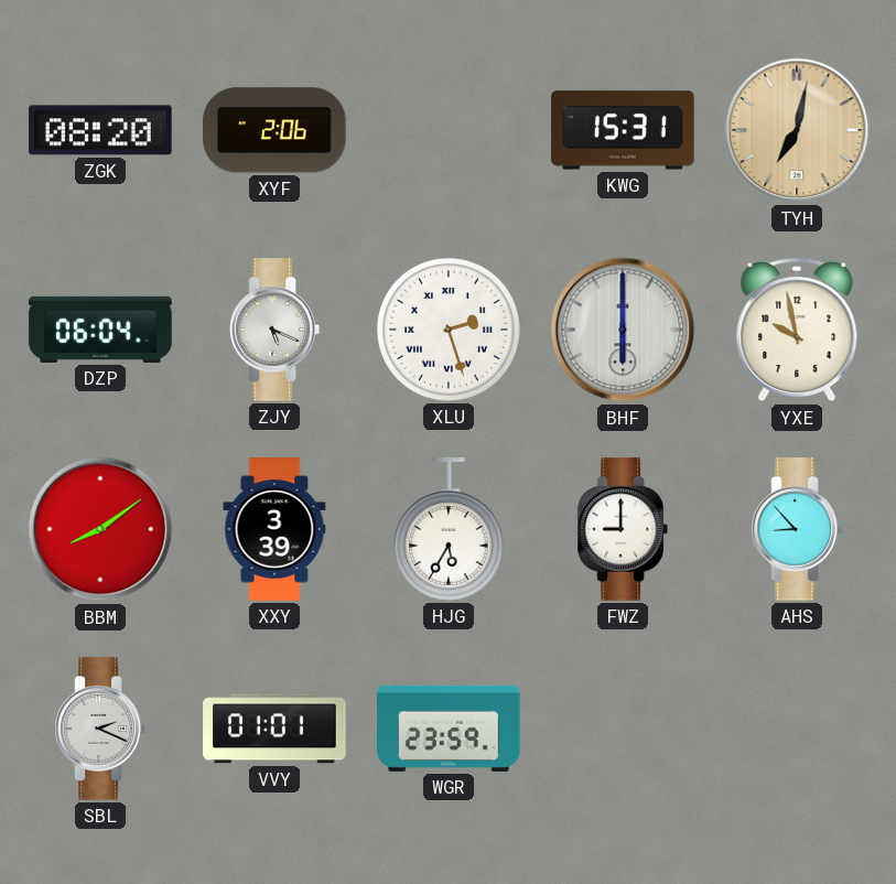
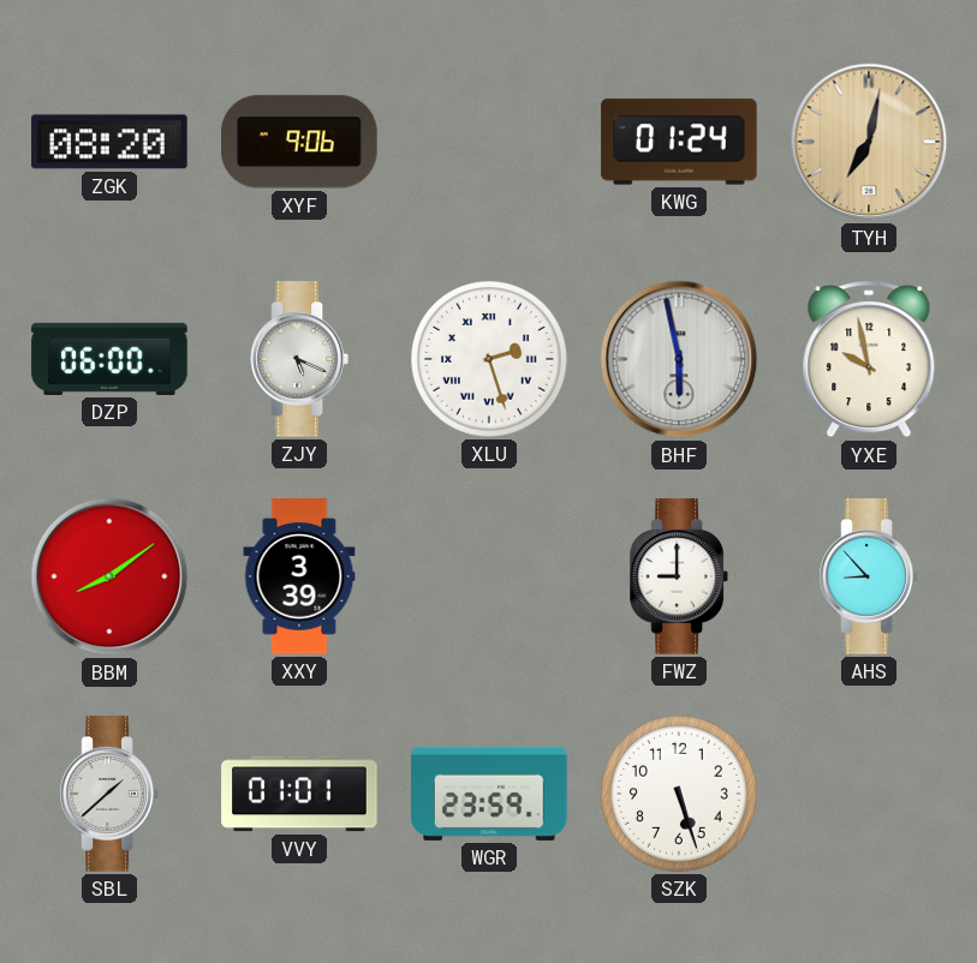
XYF: 2:06 -> 9:06
KWG: 15:31 -> 01:24
DZP: 06:04 -> 06:00
BHF: 6:00 -> 5:58
HJG: 5:35 -> none
SBL: 2:19 -> 1:38
SZK: none -> 5:27
